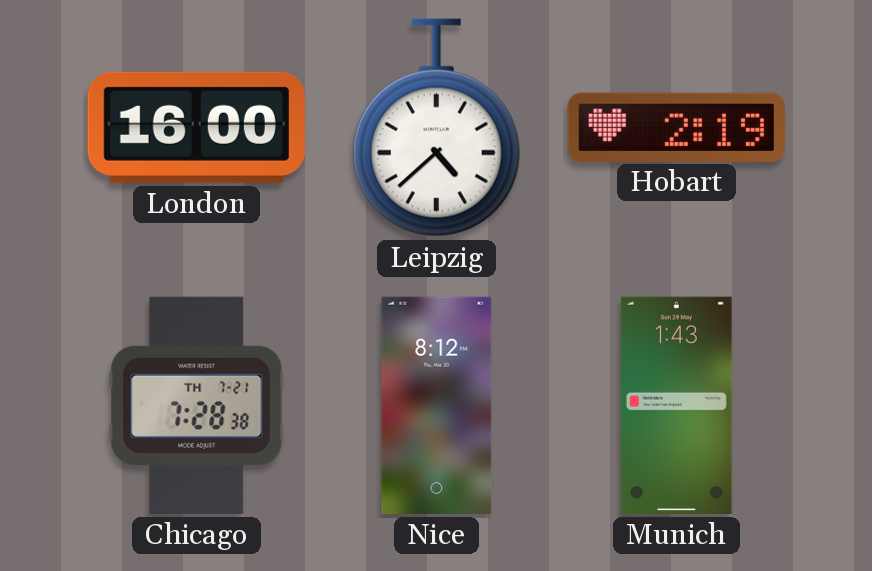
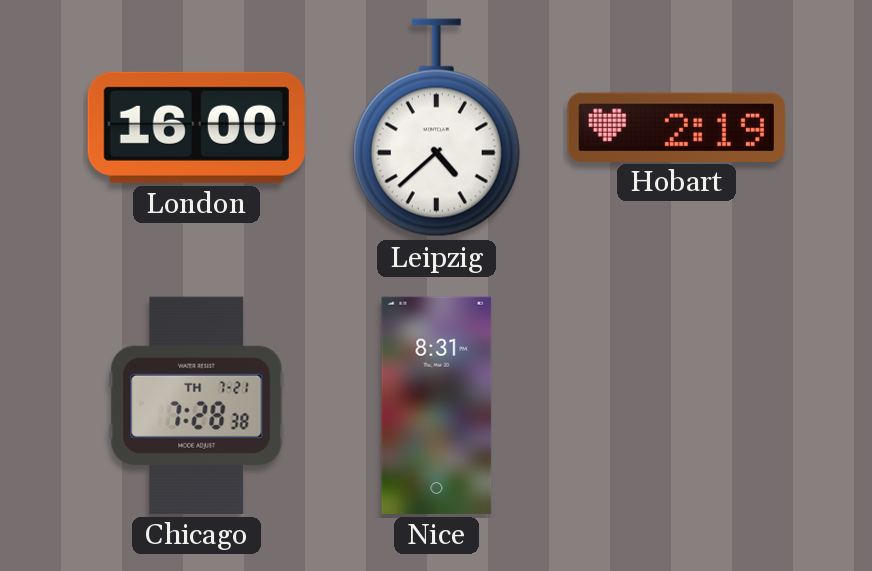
Nice: 8:12 -> 8:31
Munich: 1:43 -> none
